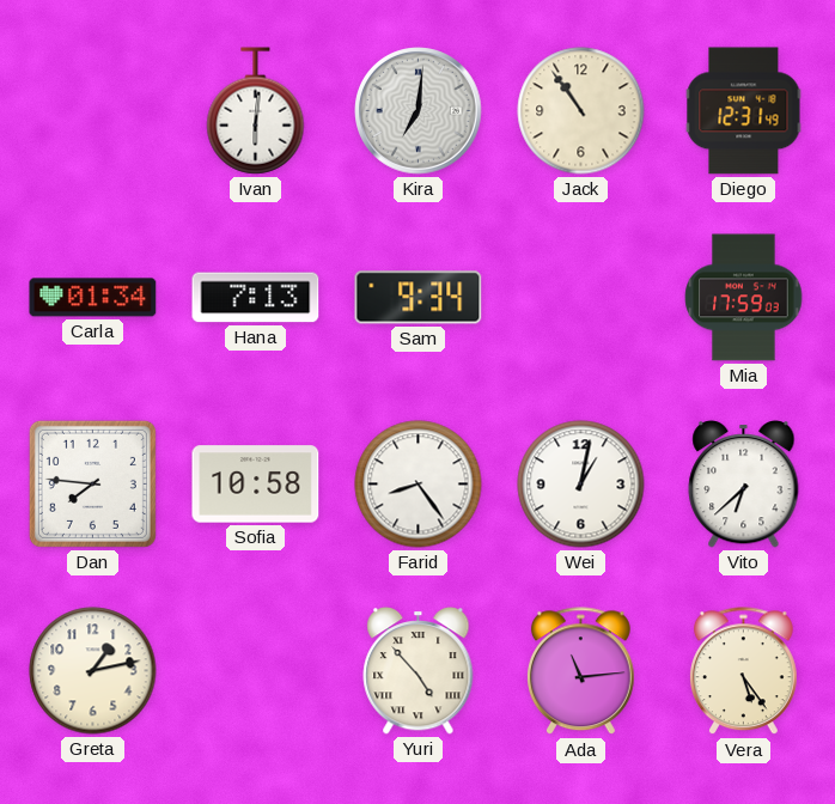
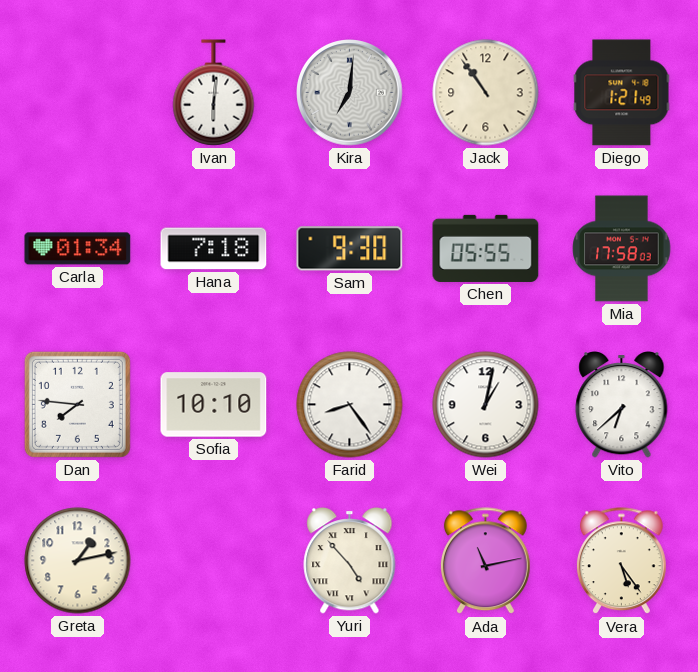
Diego: 12:31 -> 1:21
Hana: 7:13 -> 7:18
Sam: 9:34 -> 9:30
Chen: none -> 05:55
Mia: 17:59 -> 17:58
Sofia: 10:58 -> 10:10
Ada: 11:14 -> 11:13
